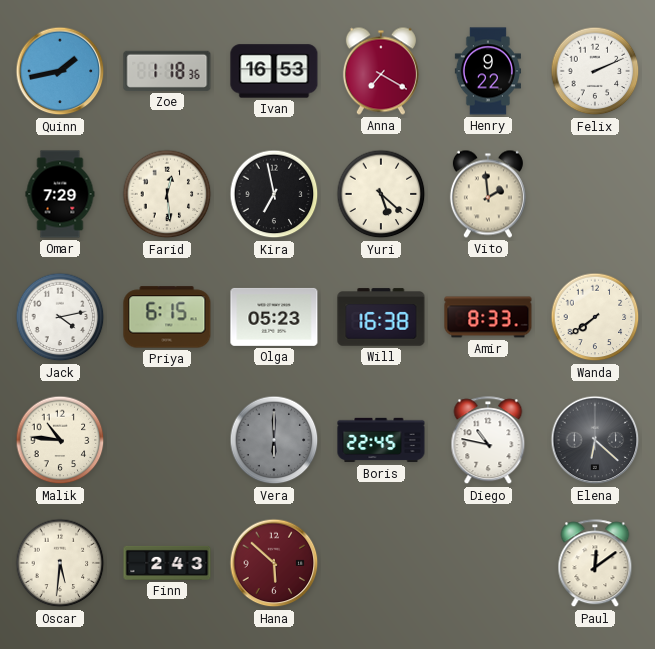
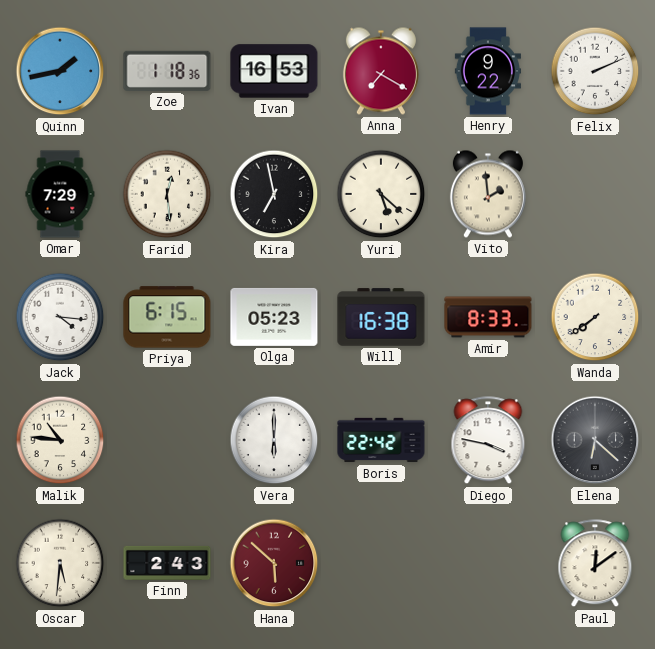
Jack: 4:13 -> 4:16
Vera dial: grey -> white
Boris: 22:45 -> 22:42
Diego: 10:47 -> 3:47
